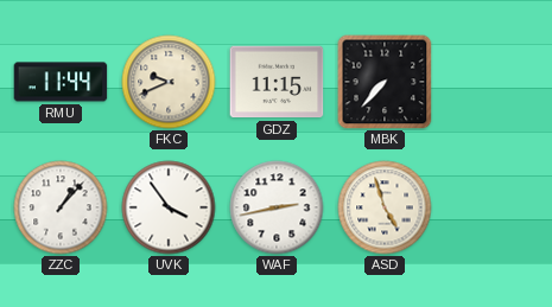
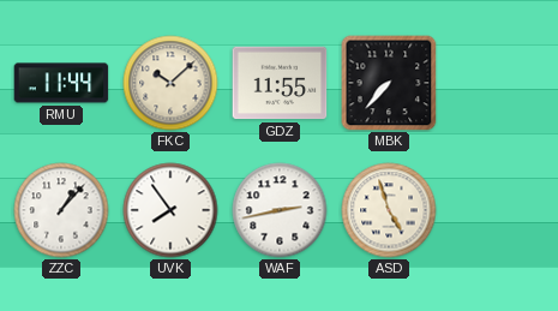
FKC: 9:41 -> 10:08
GDZ: 11:15 -> 11:55
UVK: 3:54 -> 7:54
